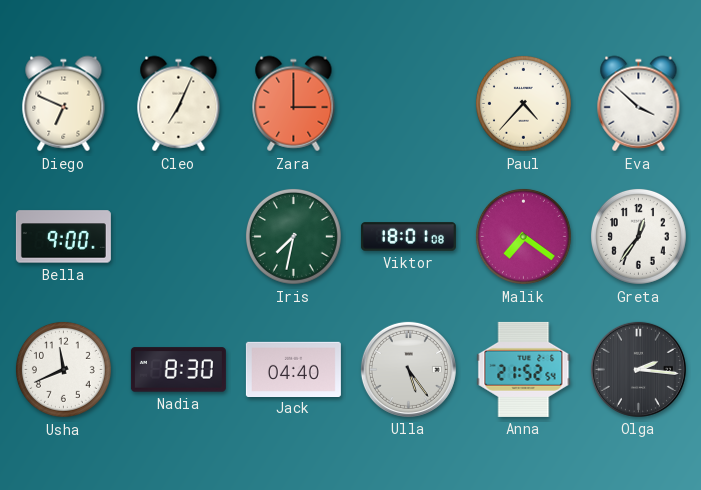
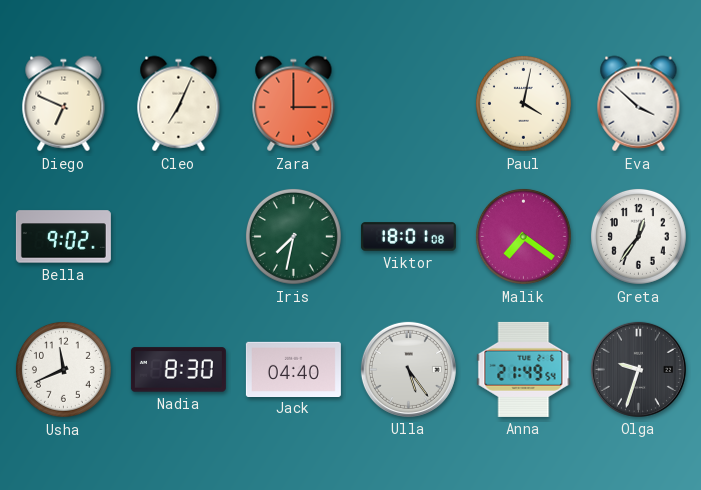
Paul: 4:37 -> 4:02
Bella: 9:00 -> 9:02
Anna: 21:52 -> 21:49
Olga: 2:16 -> 9:33
